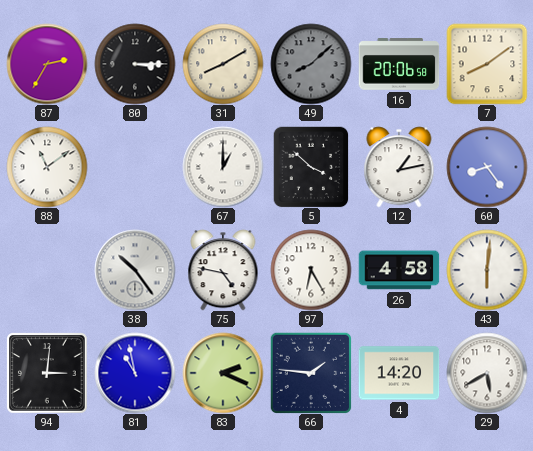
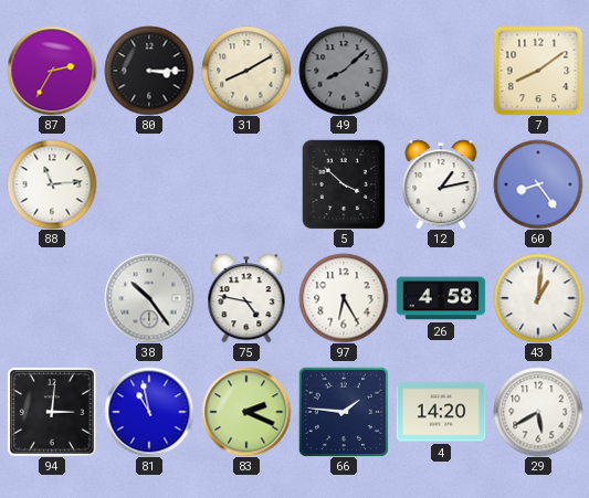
16: 20:06 -> none
88: 11:09 -> 11:14
67: 1:00 -> none
43: 6:01 -> 1:01
